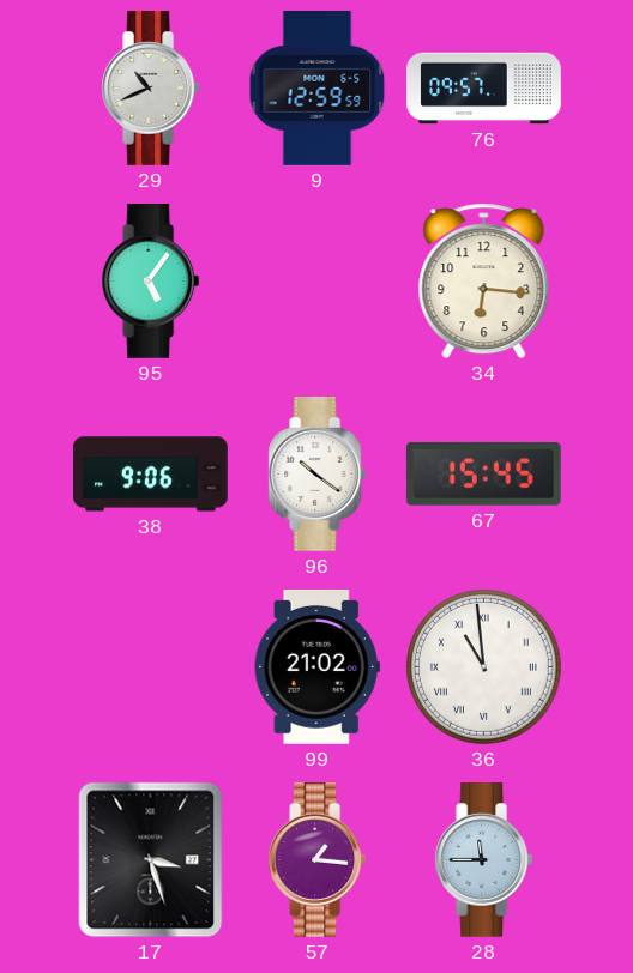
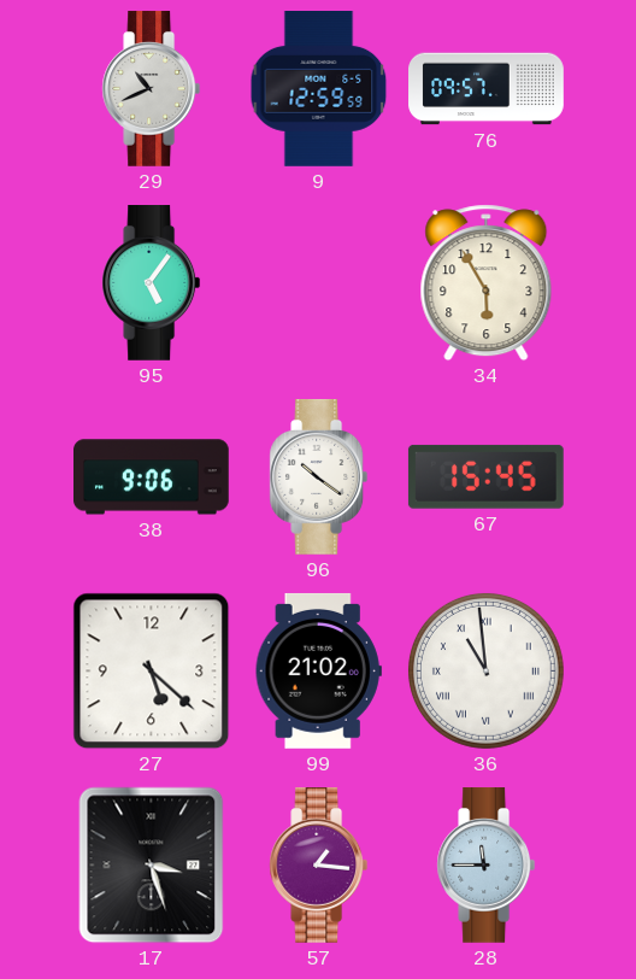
34: 6:16 -> 5:55
27: none -> 5:22
